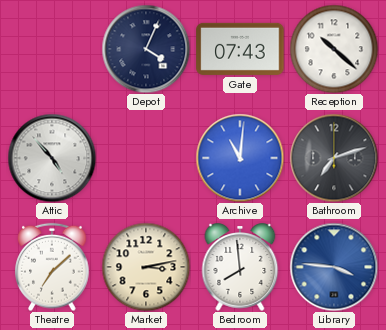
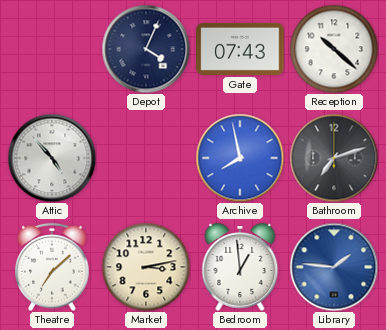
Archive: 11:01 -> 7:58
Bedroom: 7:59 -> 12:59
Library: 3:46 -> 1:46
